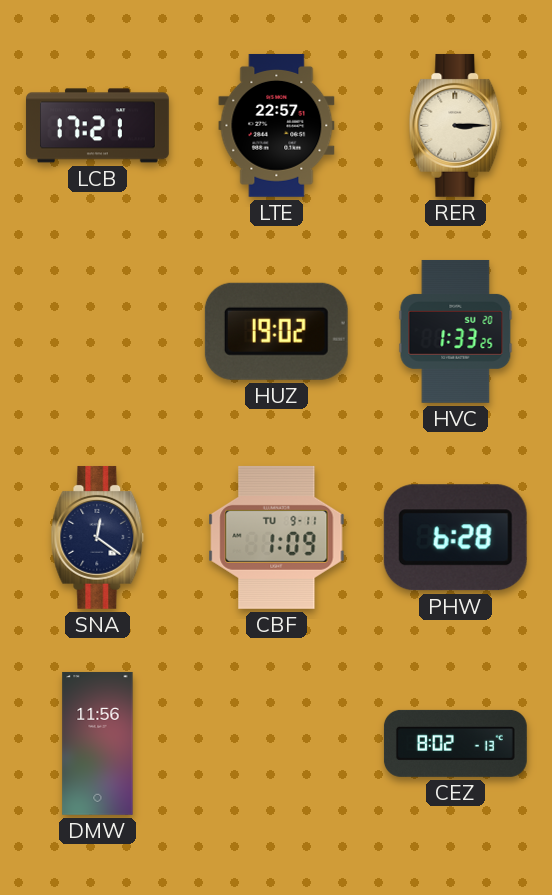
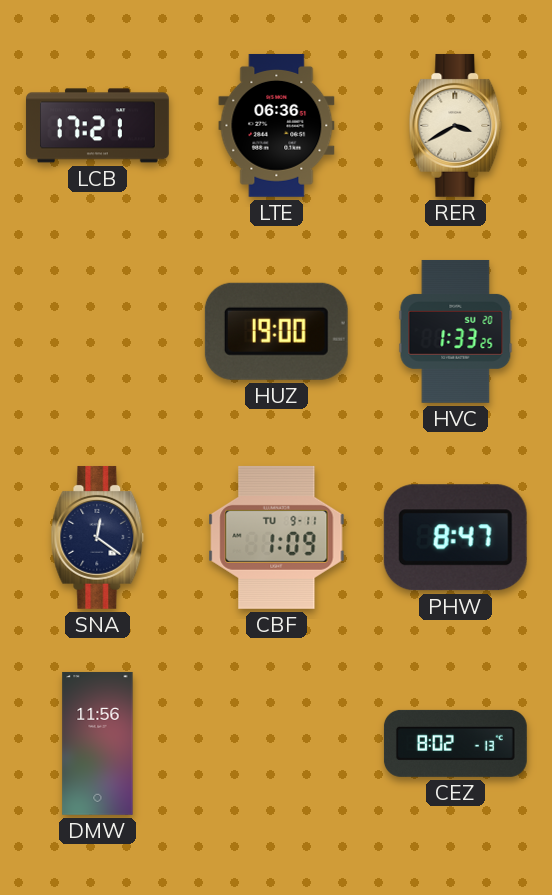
LTE: 22:57 -> 06:36
RER: 3:15 -> 3:40
HUZ: 19:02 -> 19:00
PHW: 6:28 -> 8:47
